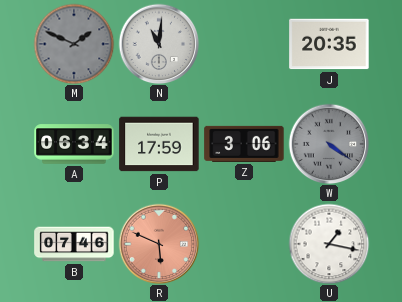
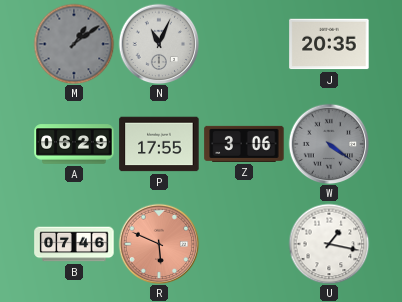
M: 1:49 -> 1:09
N: 11:01 -> 11:04
A: 06:34 -> 06:29
P: 17:59 -> 17:55
